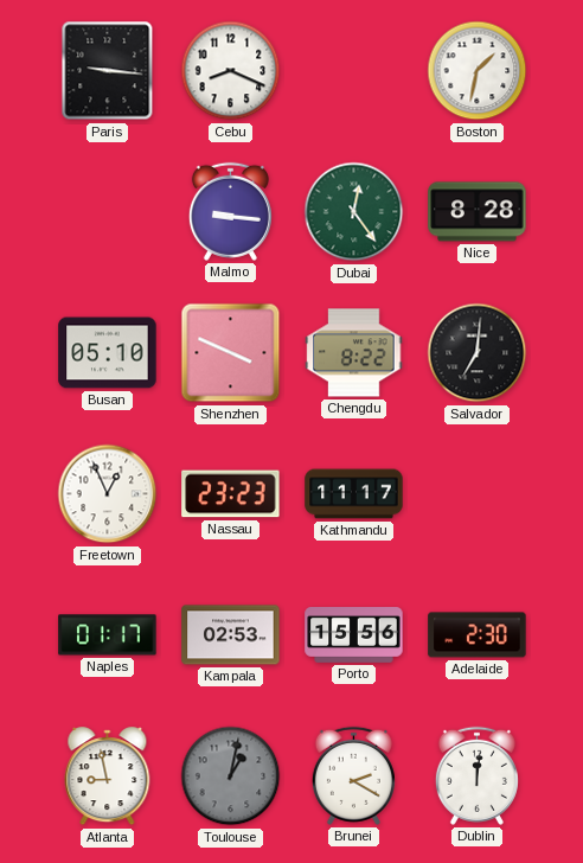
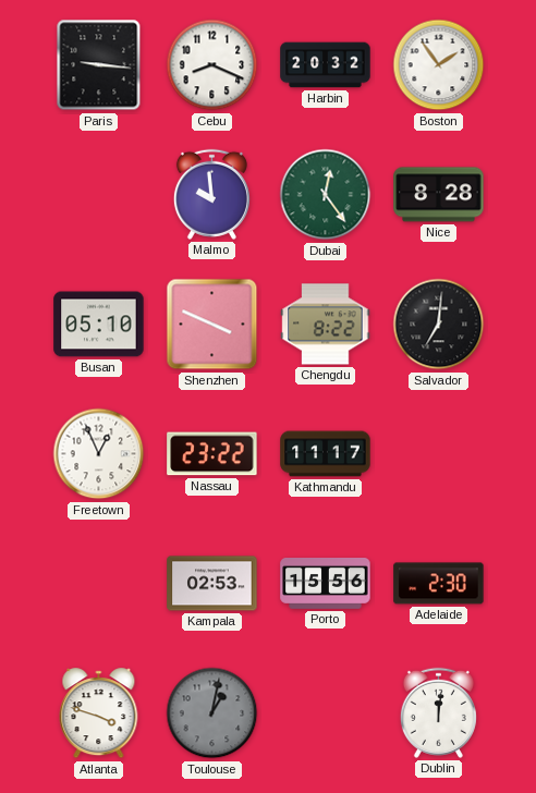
Harbin: none -> 20:32
Boston: 1:32 -> 1:54
Malmo: 9:16 -> 9:59
Nassau: 23:23 -> 23:22
Naples: 01:17 -> none
Atlanta: 8:58 -> 3:48
Brunei: 2:20 -> none
